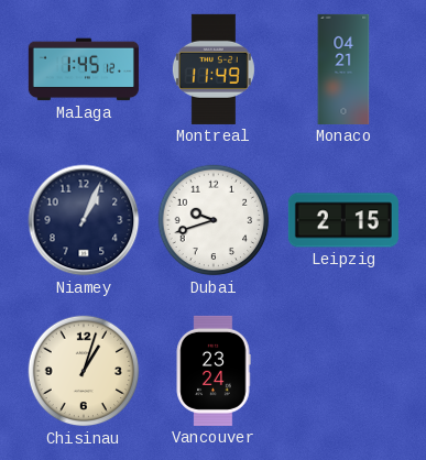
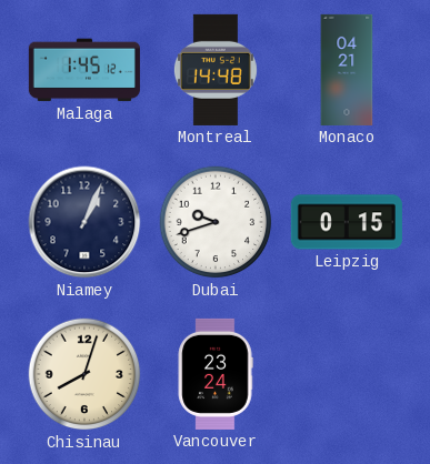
Montreal: 11:49 -> 14:48
Leipzig: 2:15 -> 0:15
Chisinau: 1:03 -> 8:03
